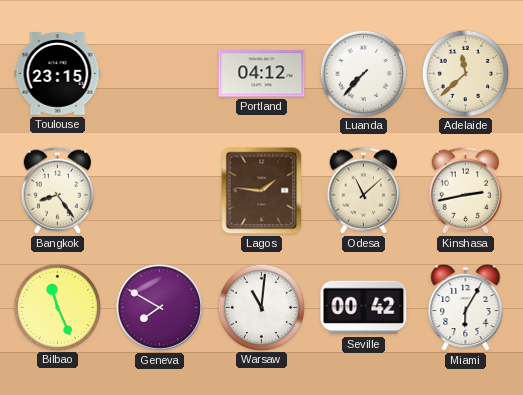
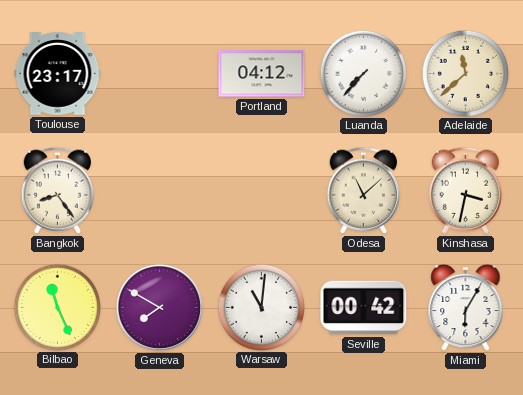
Toulouse: 23:15 -> 23:17
Lagos: 1:46 -> none
Kinshasa: 2:43 -> 3:32
